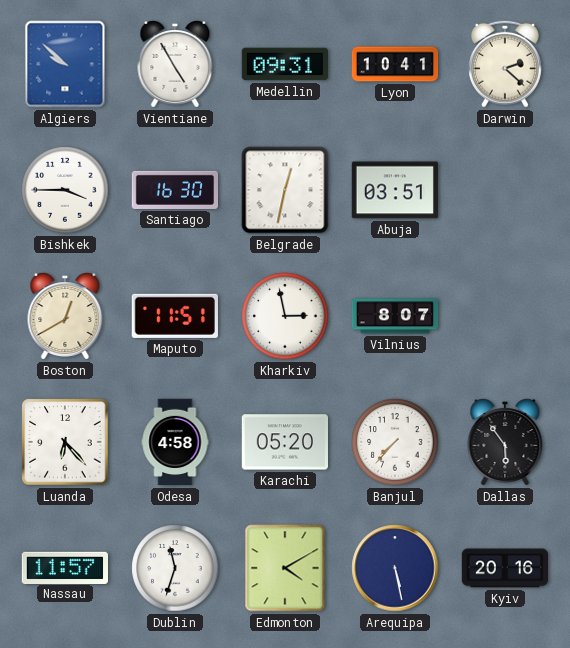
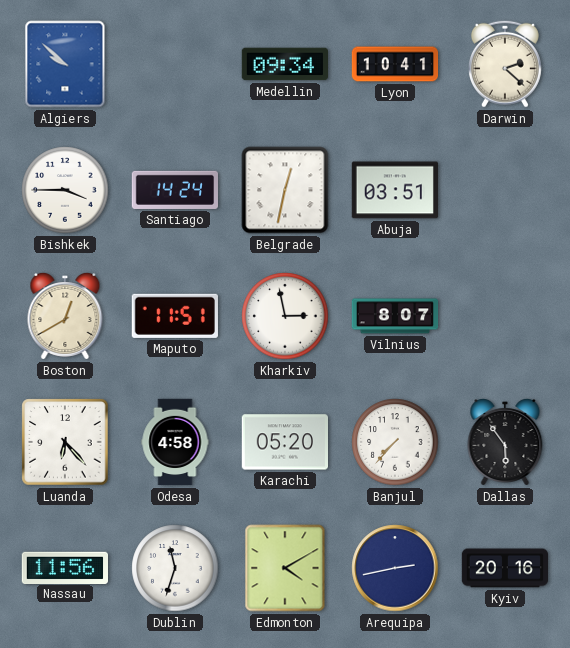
Vientiane: 4:55 -> none
Medellin: 09:31 -> 09:34
Santiago: 16:30 -> 14:24
Nassau: 11:57 -> 11:56
Arequipa: 5:28 -> 2:43
